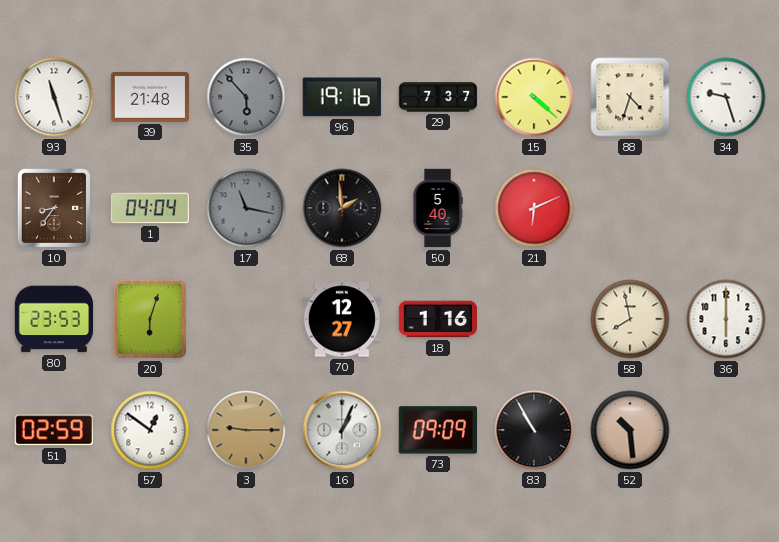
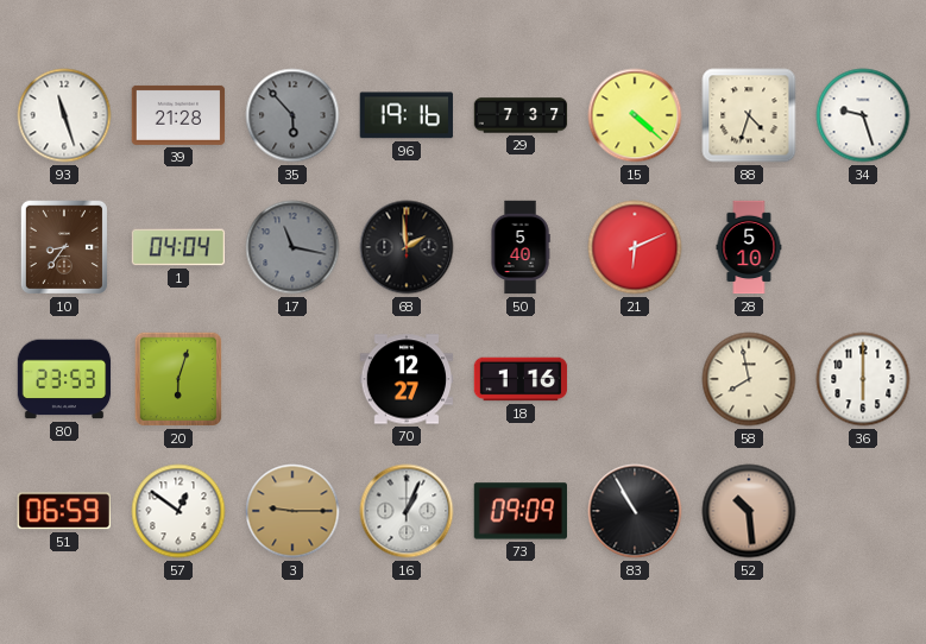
39: 21:48 -> 21:28
28: none -> 5:10
51: 02:59 -> 06:59
